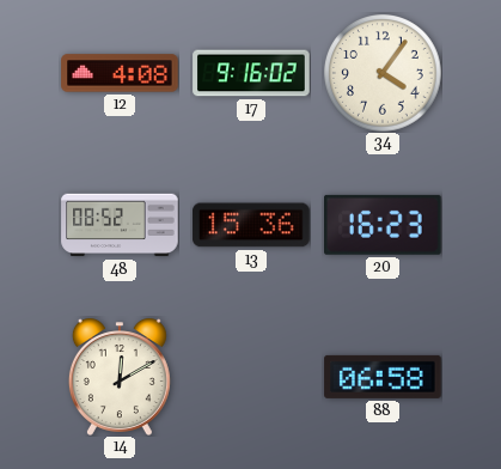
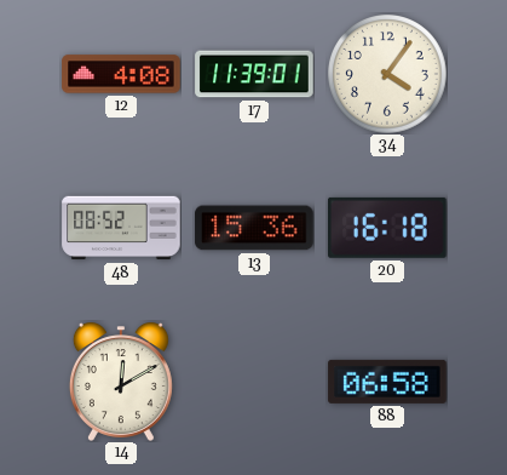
17: 9:16 -> 11:39
20: 16:23 -> 16:18
